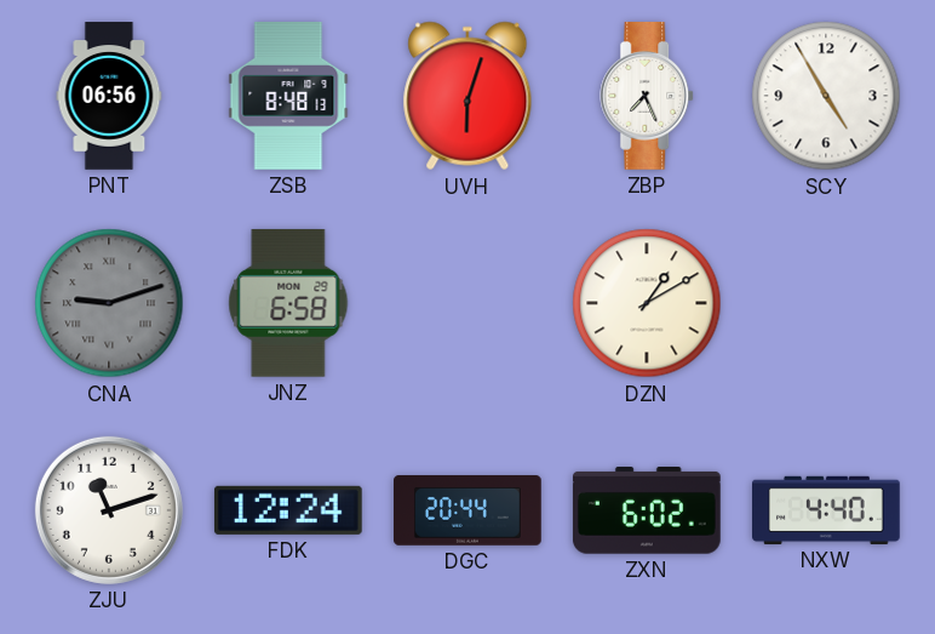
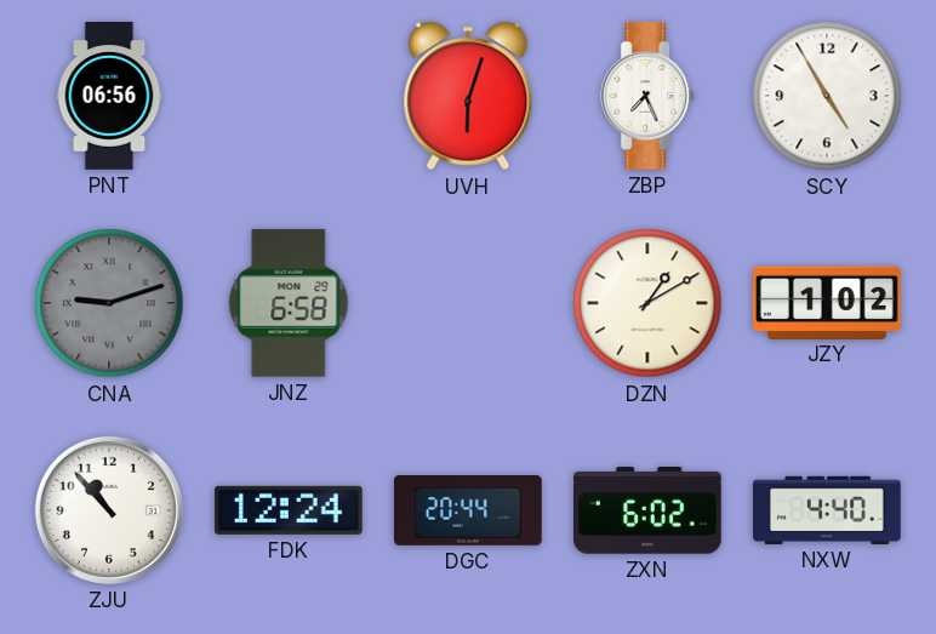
ZSB: 8:48 -> none
JZY: none -> 1:02
ZJU: 11:12 -> 10:53
